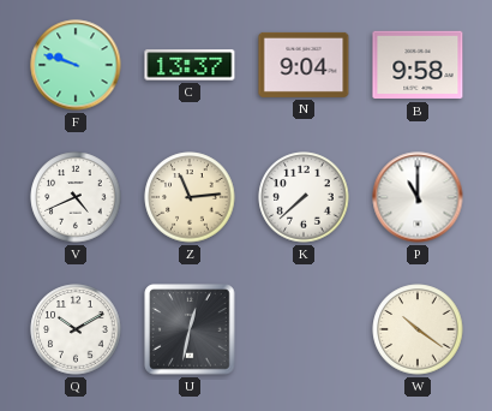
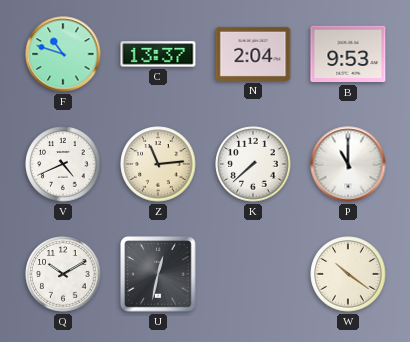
F: 9:48 -> 10:48
N: 9:04 -> 2:04
B: 9:58 -> 9:53
